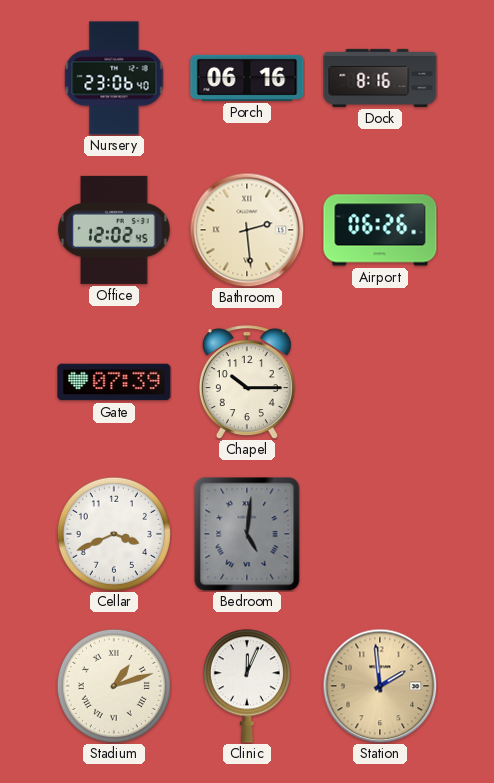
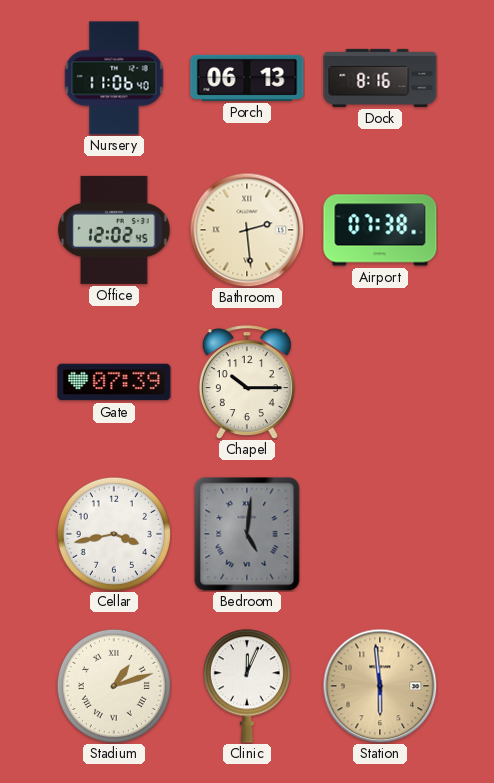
Nursery: 23:06 -> 11:06
Porch: 06:16 -> 06:13
Airport: 06:26 -> 07:38
Cellar: 3:41 -> 3:43
Station: 1:59 -> 5:59
